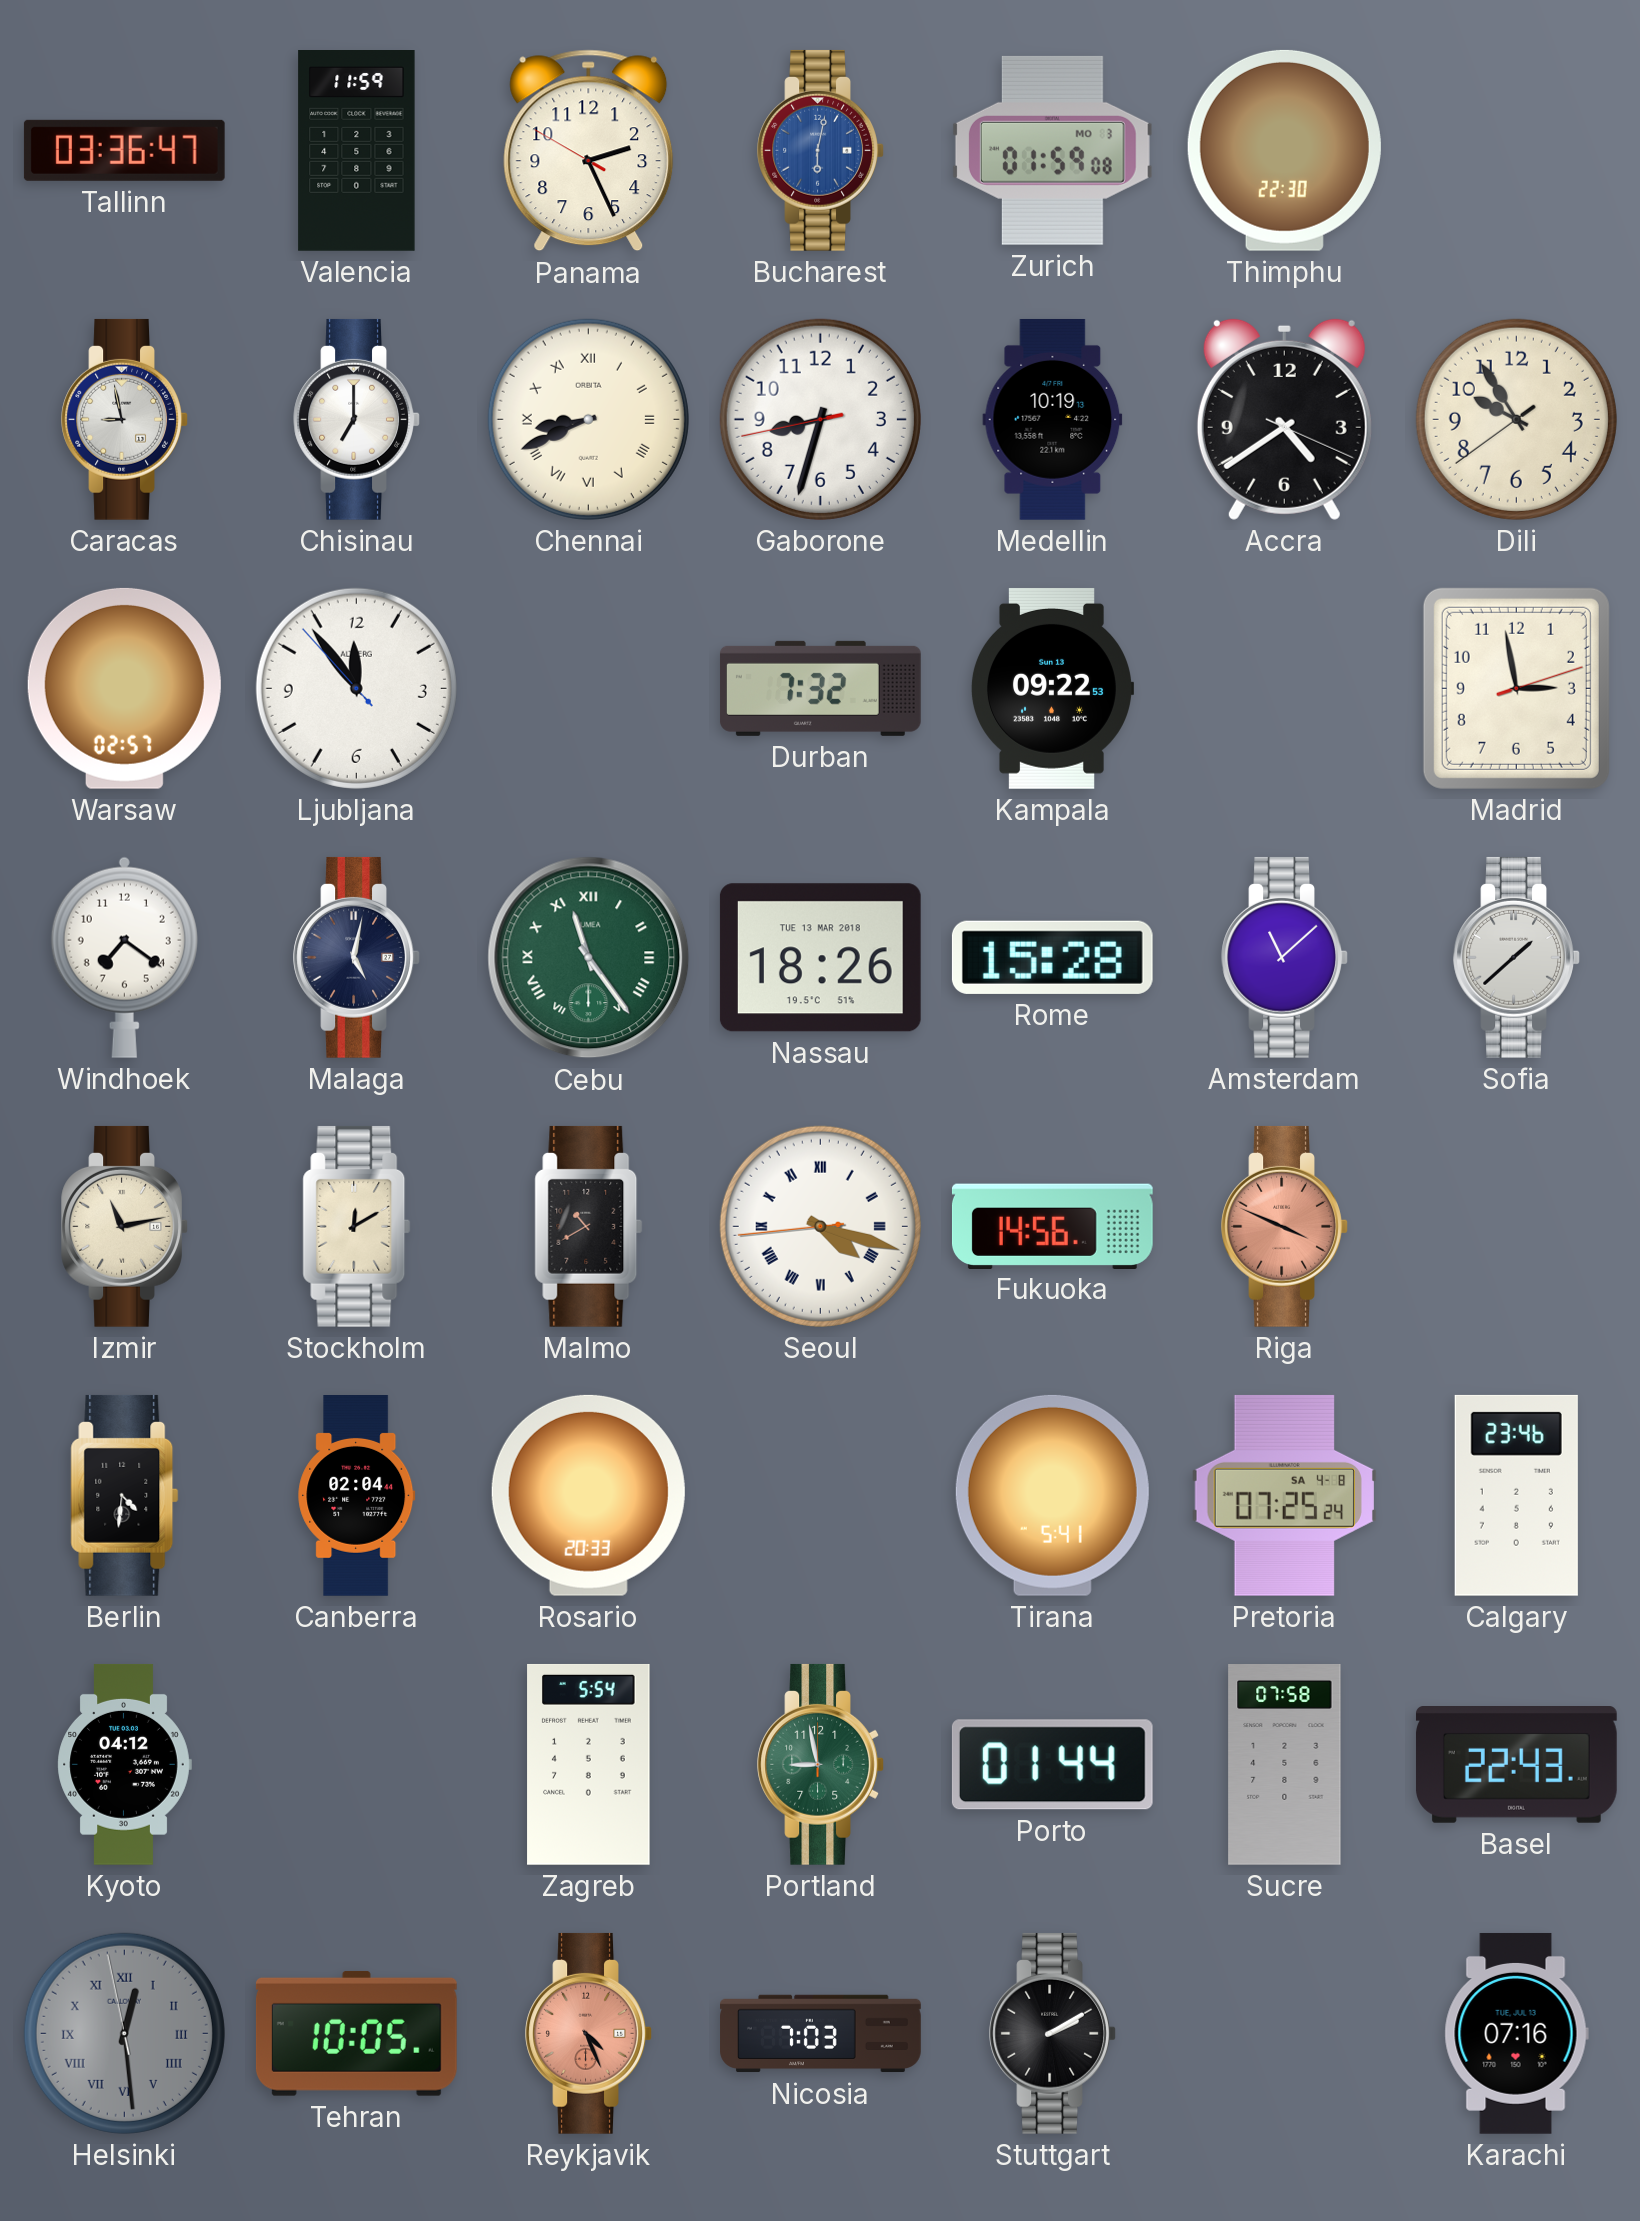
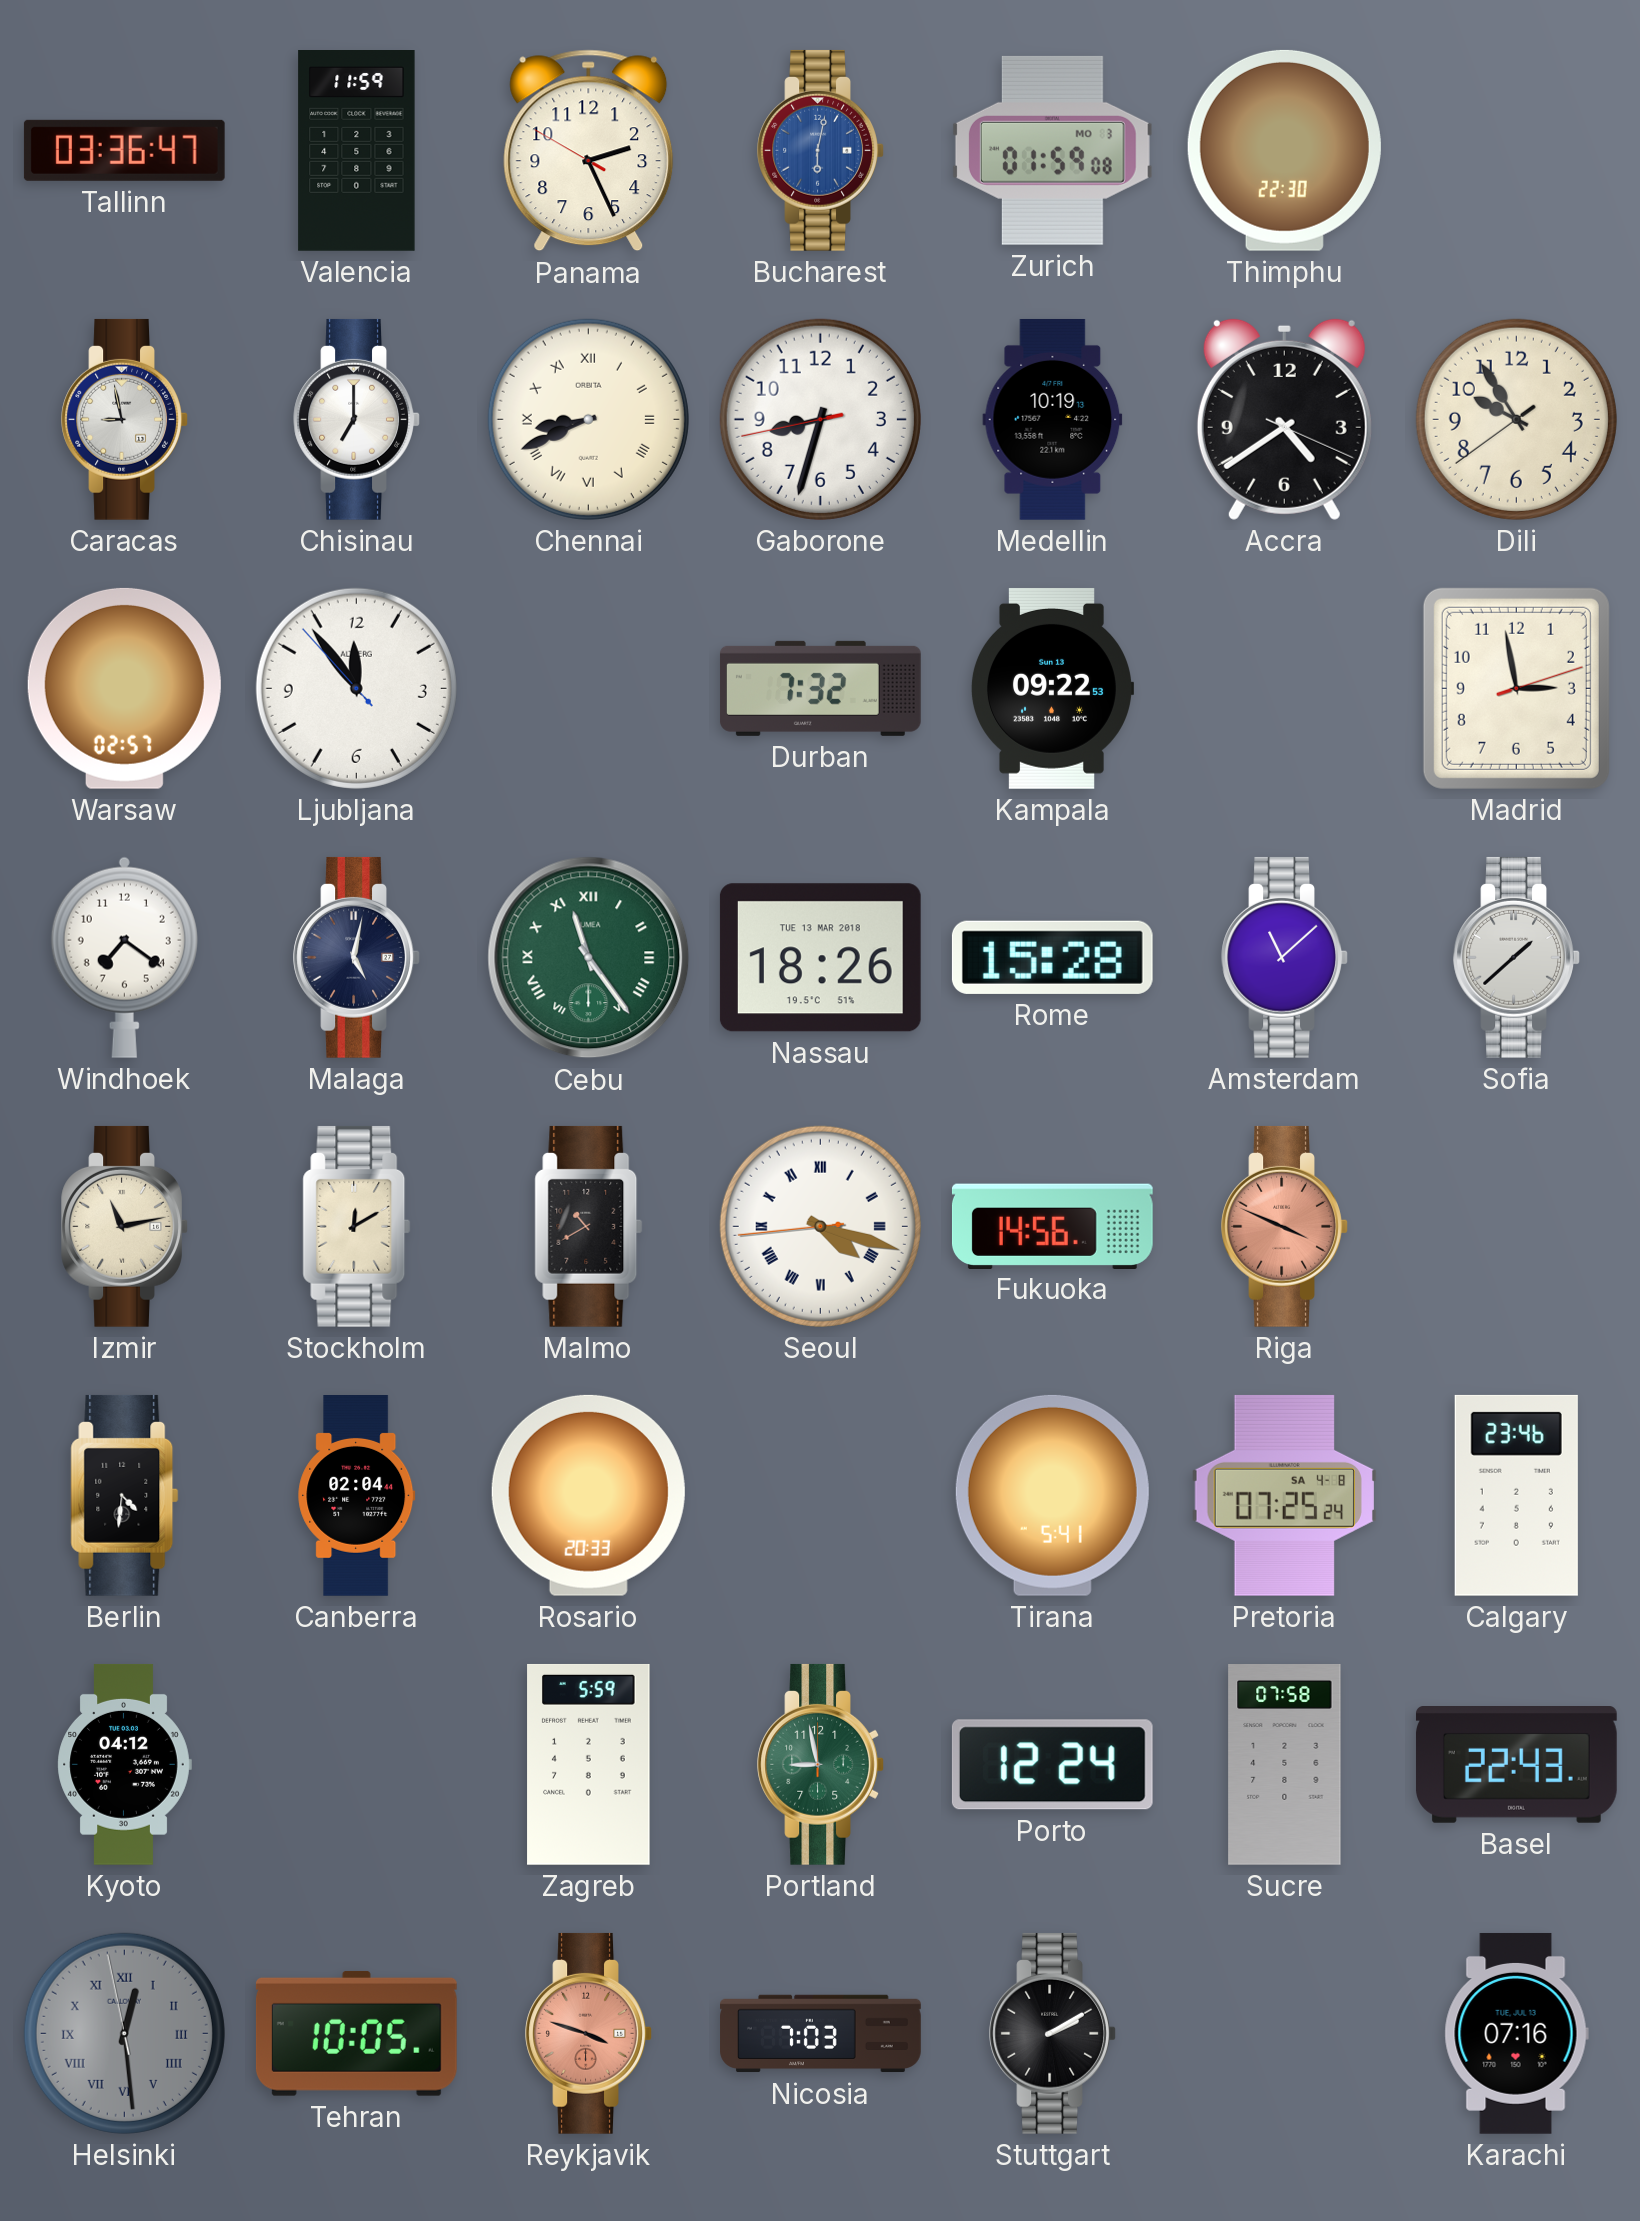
Zagreb: 5:54 -> 5:59
Porto: 01:44 -> 12:24
Reykjavik: 4:26 -> 3:48
